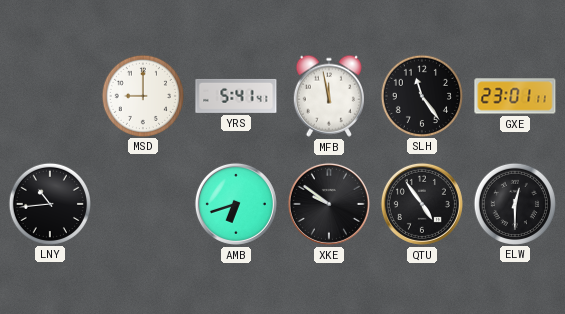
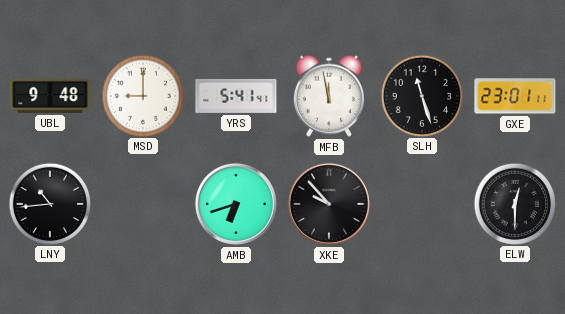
UBL: none -> 9:48
SLH: 11:24 -> 11:27
XKE: 9:51 -> 9:53
QTU: 4:54 -> none
